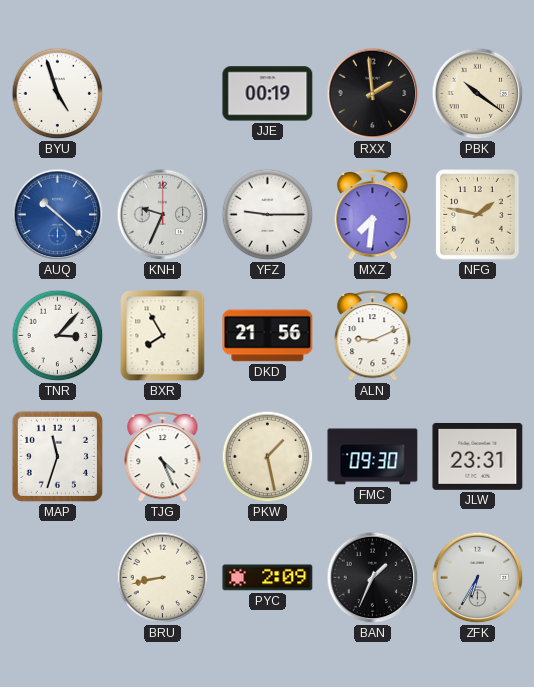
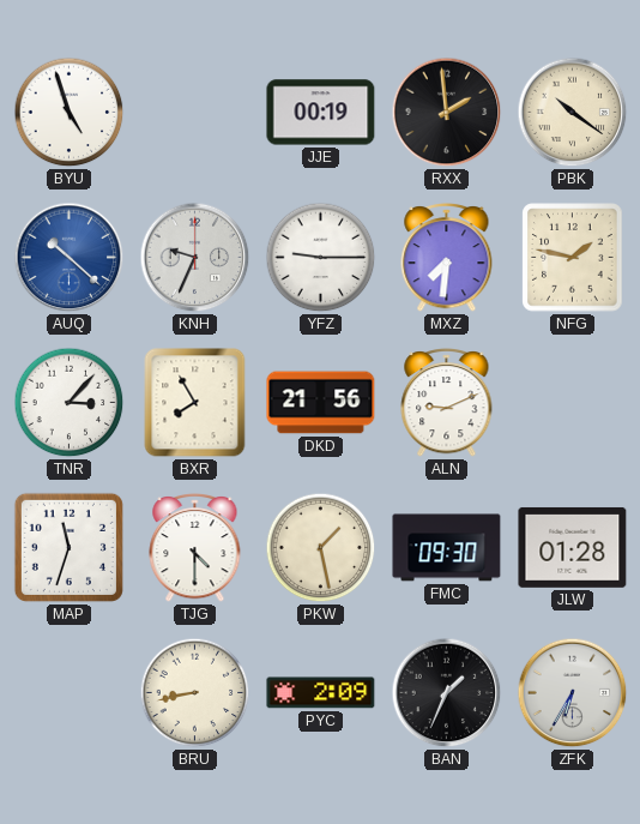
TJG: 4:26 -> 4:30
JLW: 23:31 -> 01:28
